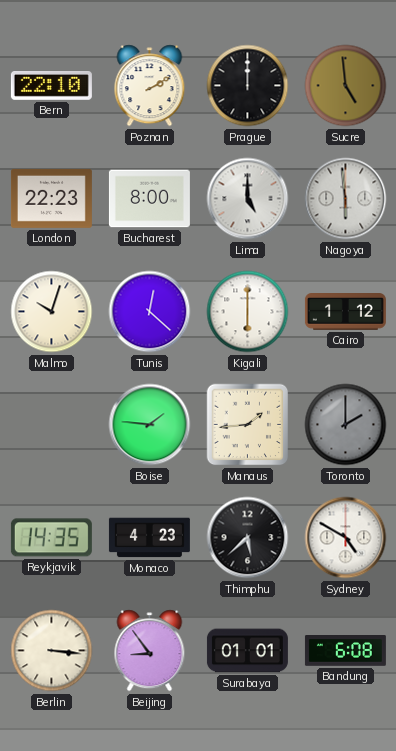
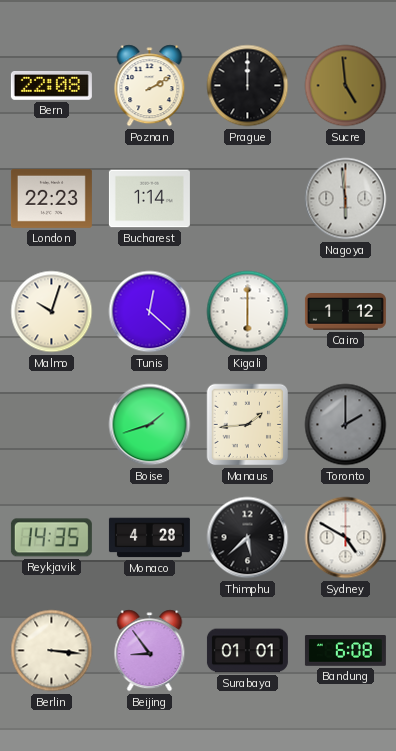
Bern: 22:10 -> 22:08
Bucharest: 8:00 -> 1:14
Lima: 5:00 -> none
Boise: 1:46 -> 1:42
Monaco: 4:23 -> 4:28
